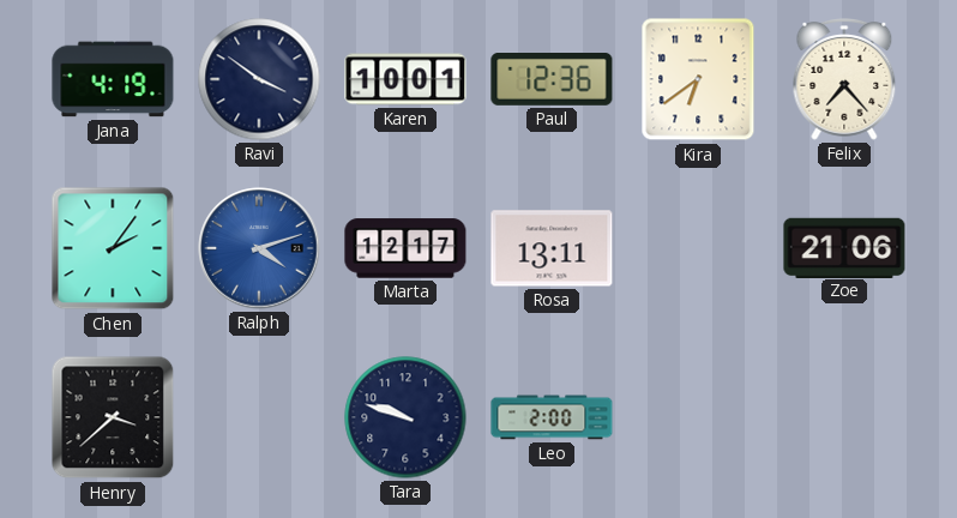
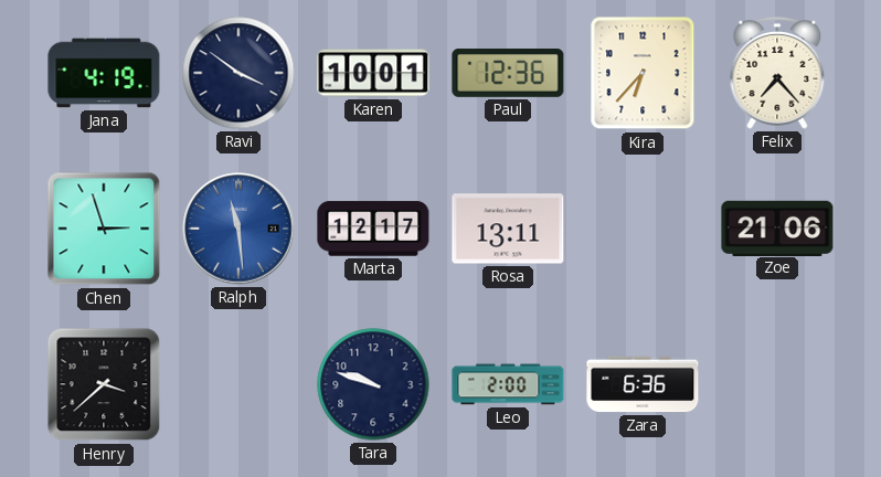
Kira: 6:39 -> 6:37
Chen: 2:06 -> 2:57
Ralph: 4:12 -> 11:29
Zara: none -> 6:36
